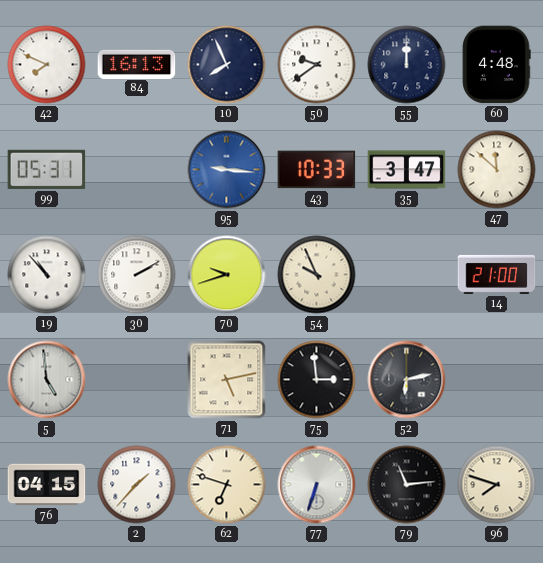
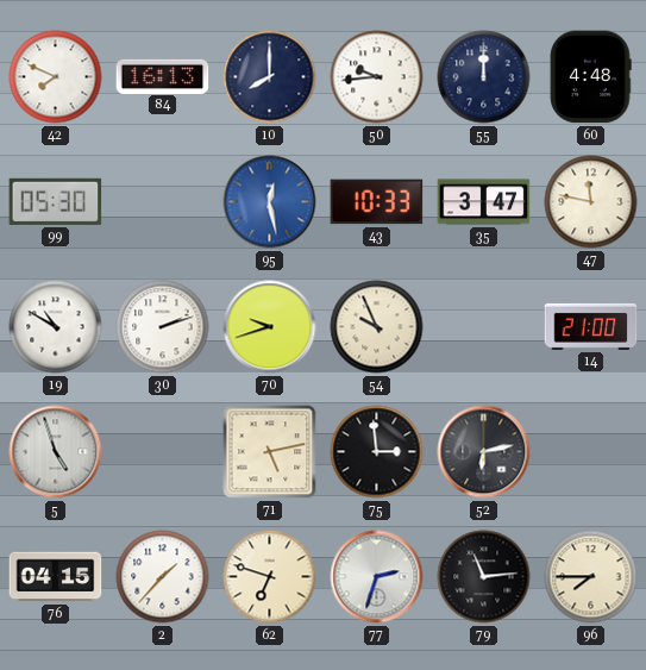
10: 7:56 -> 8:00
50: 9:39 -> 9:44
99: 05:31 -> 05:30
95: 9:16 -> 12:28
47: 11:52 -> 11:47
19: 10:53 -> 10:50
30: 2:10 -> 2:12
5: 4:59 -> 4:57
77: 6:33 -> 2:33
96: 7:48 -> 7:45
